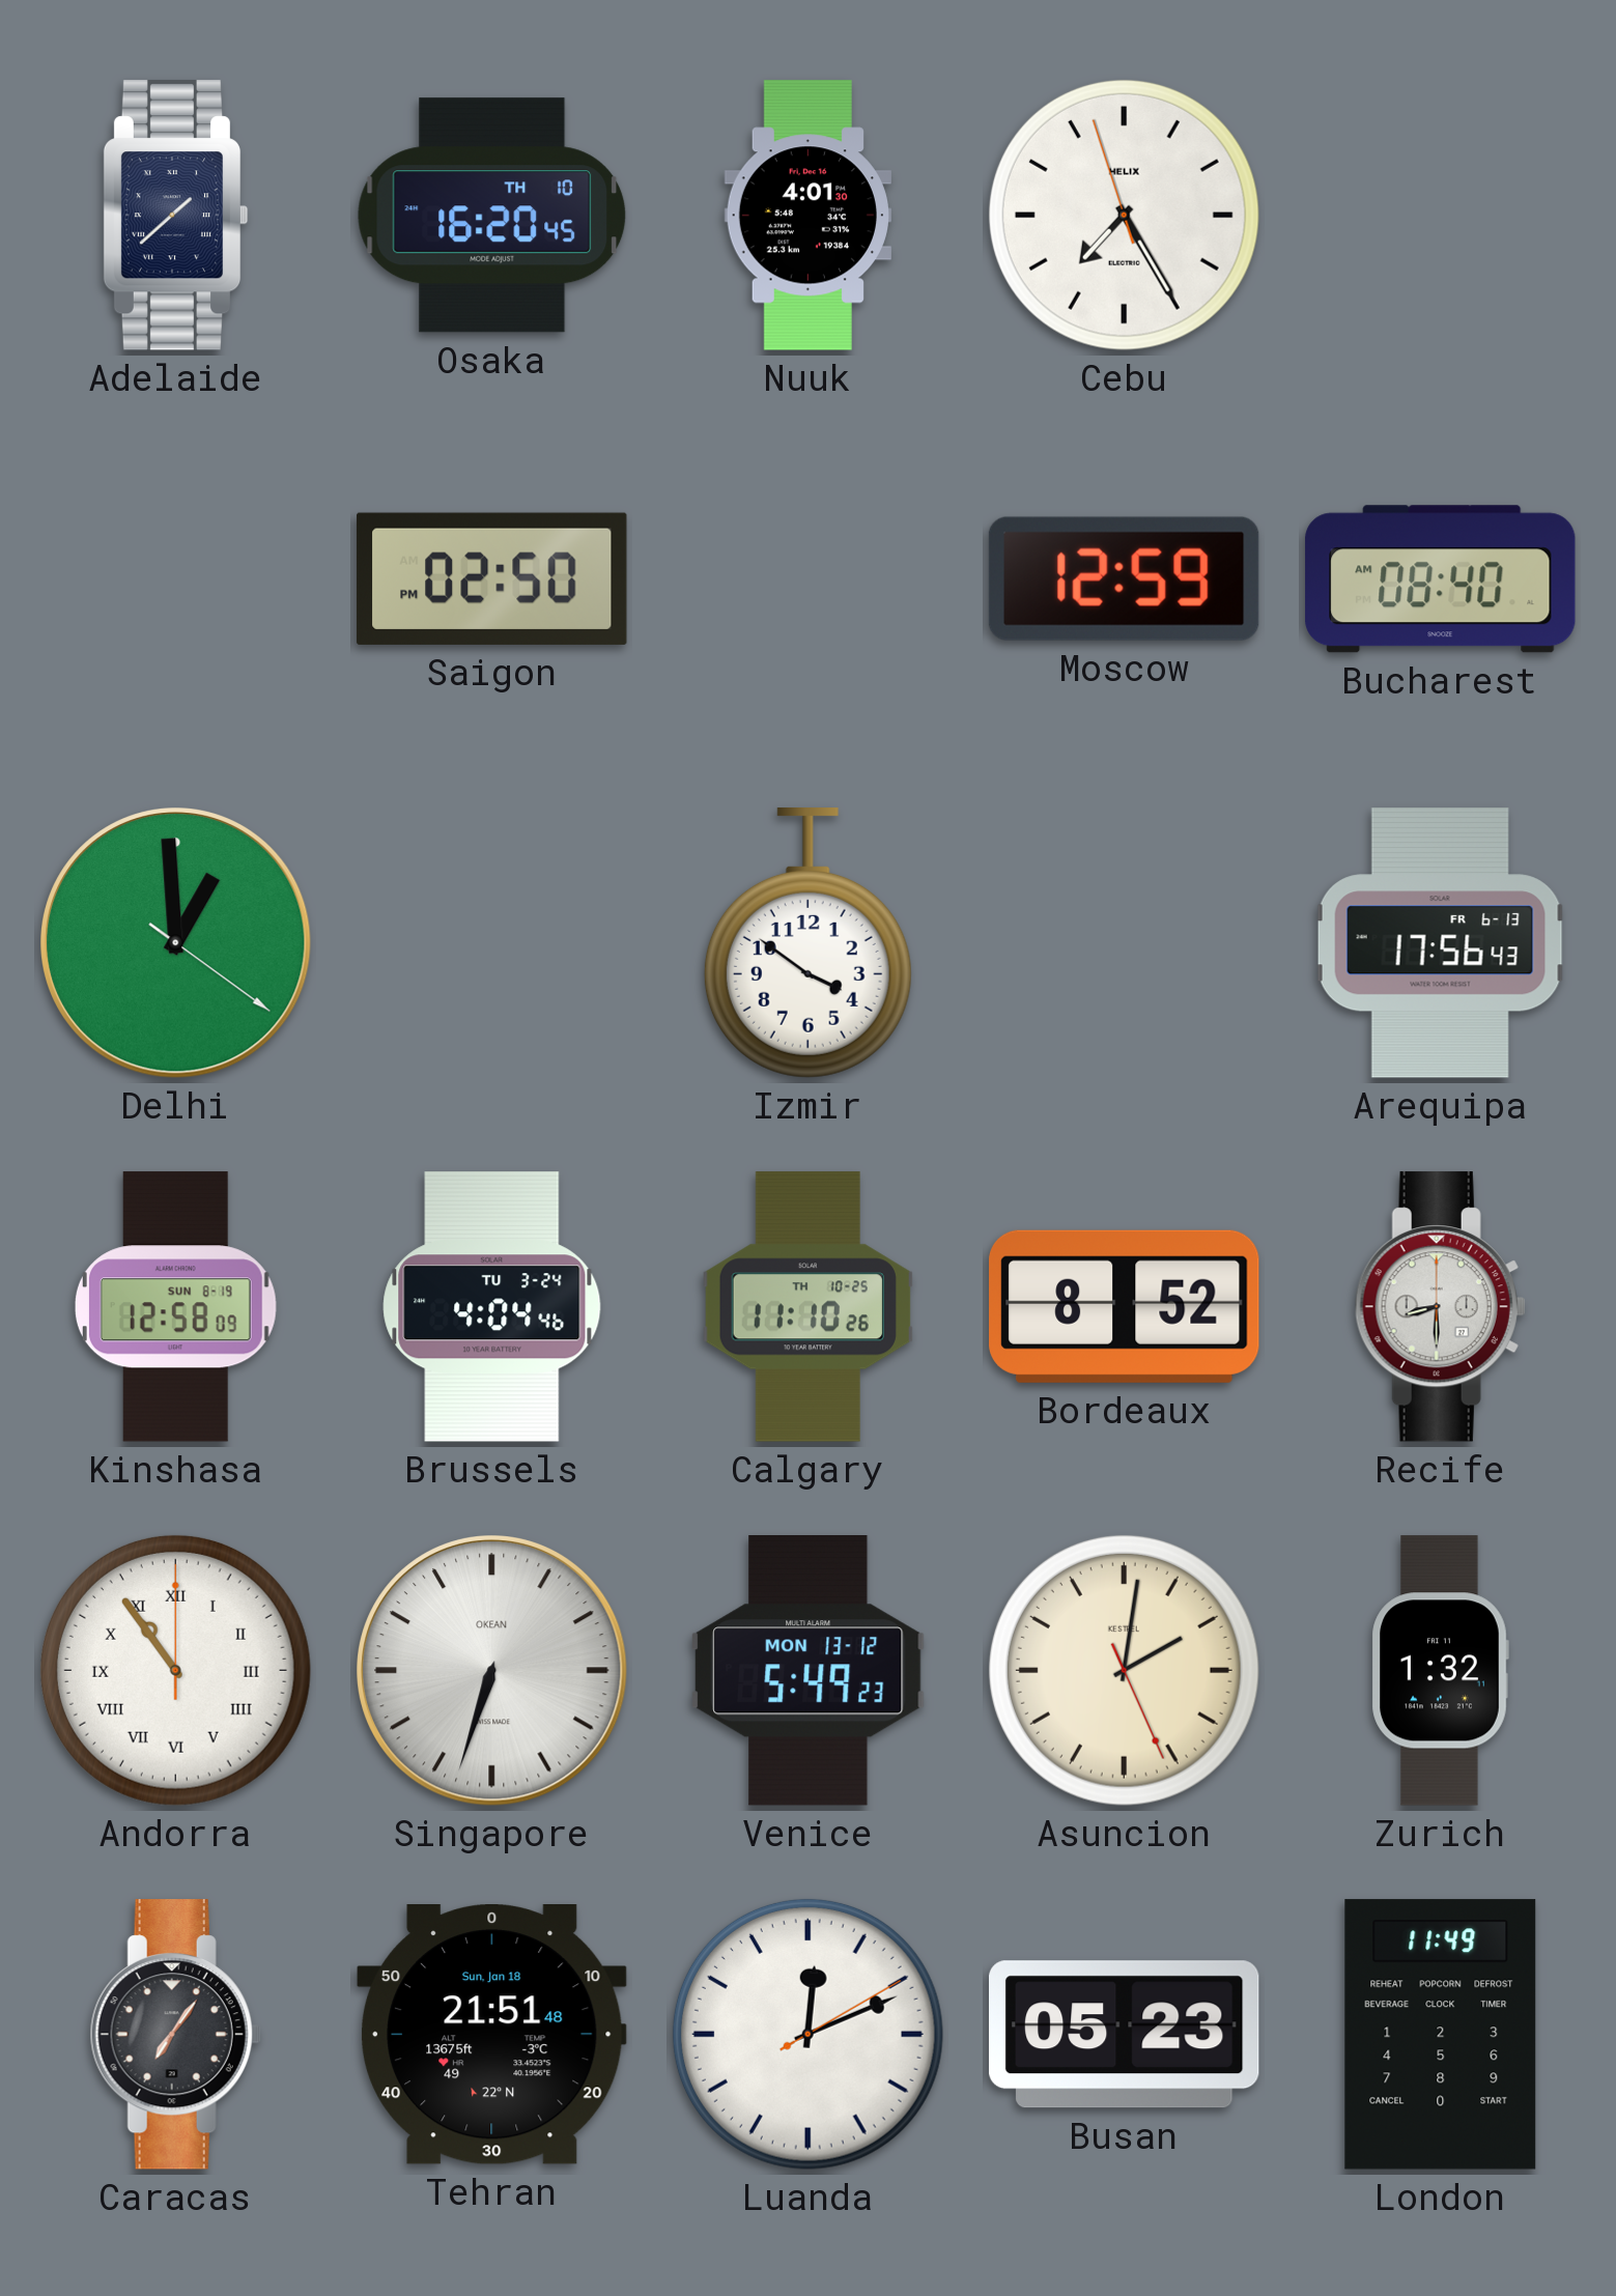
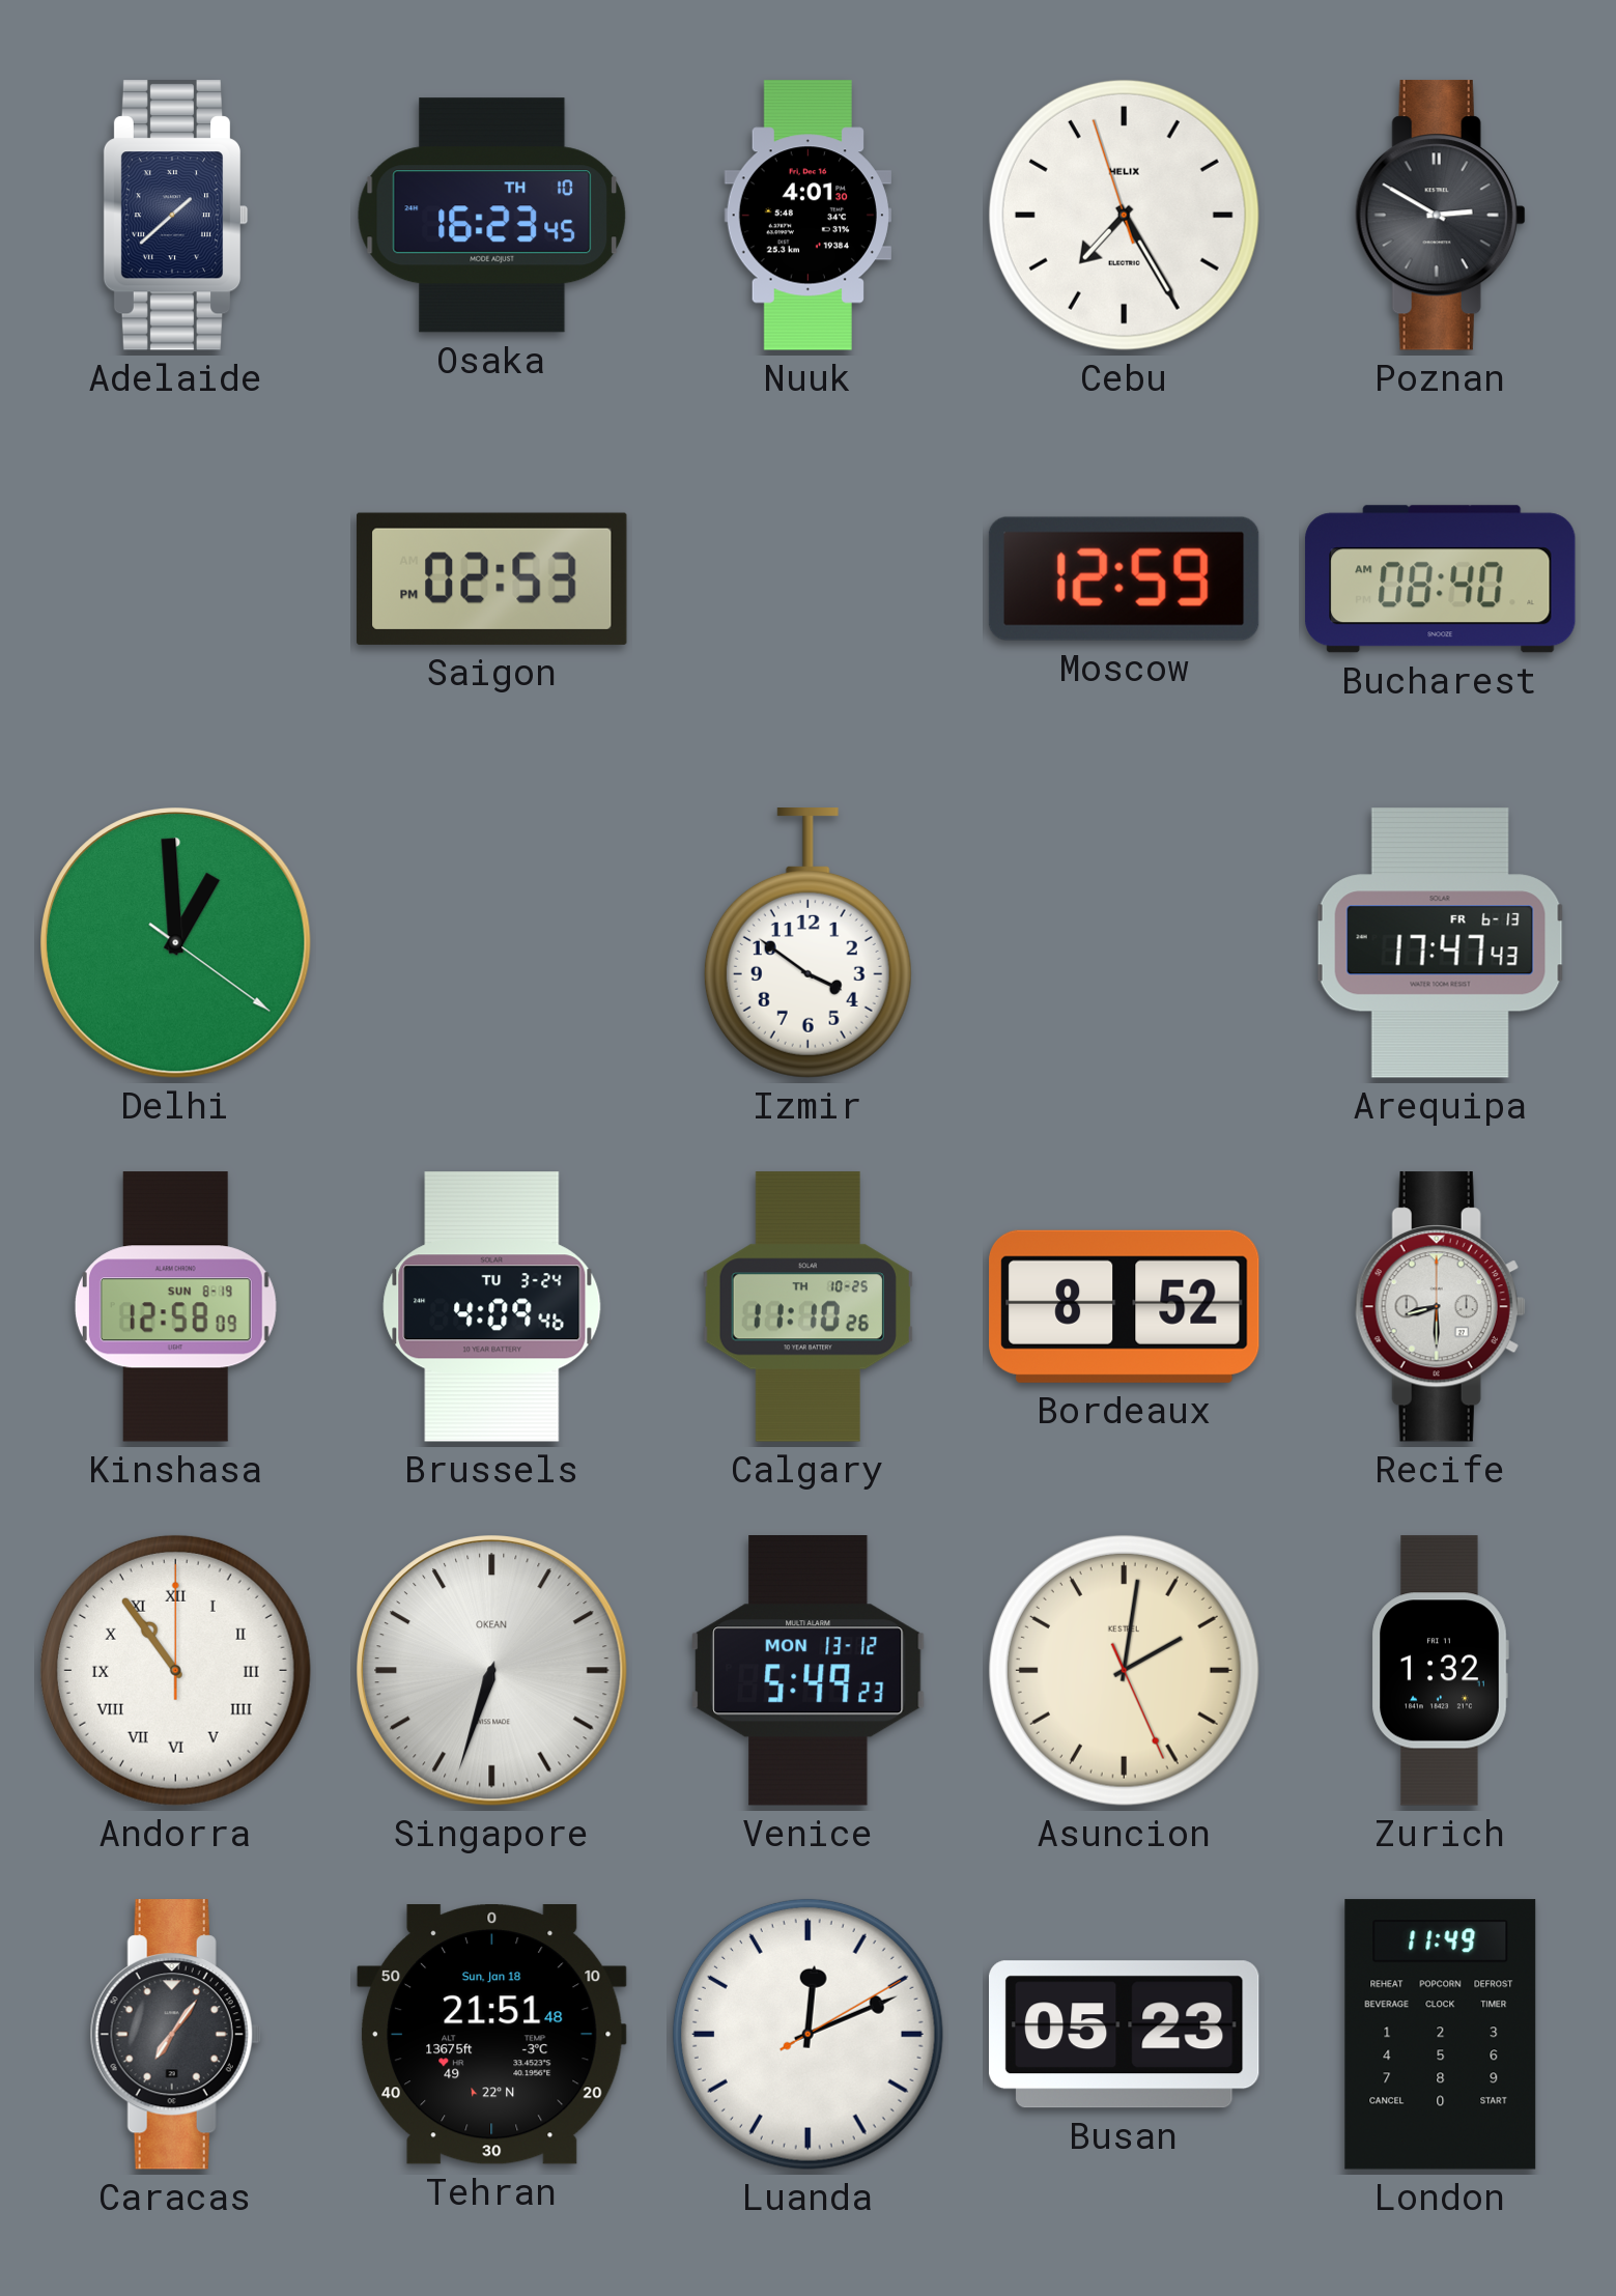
Osaka: 16:20 -> 16:23
Poznan: none -> 2:50
Saigon: 02:50 -> 02:53
Arequipa: 17:56 -> 17:47
Brussels: 4:04 -> 4:09
